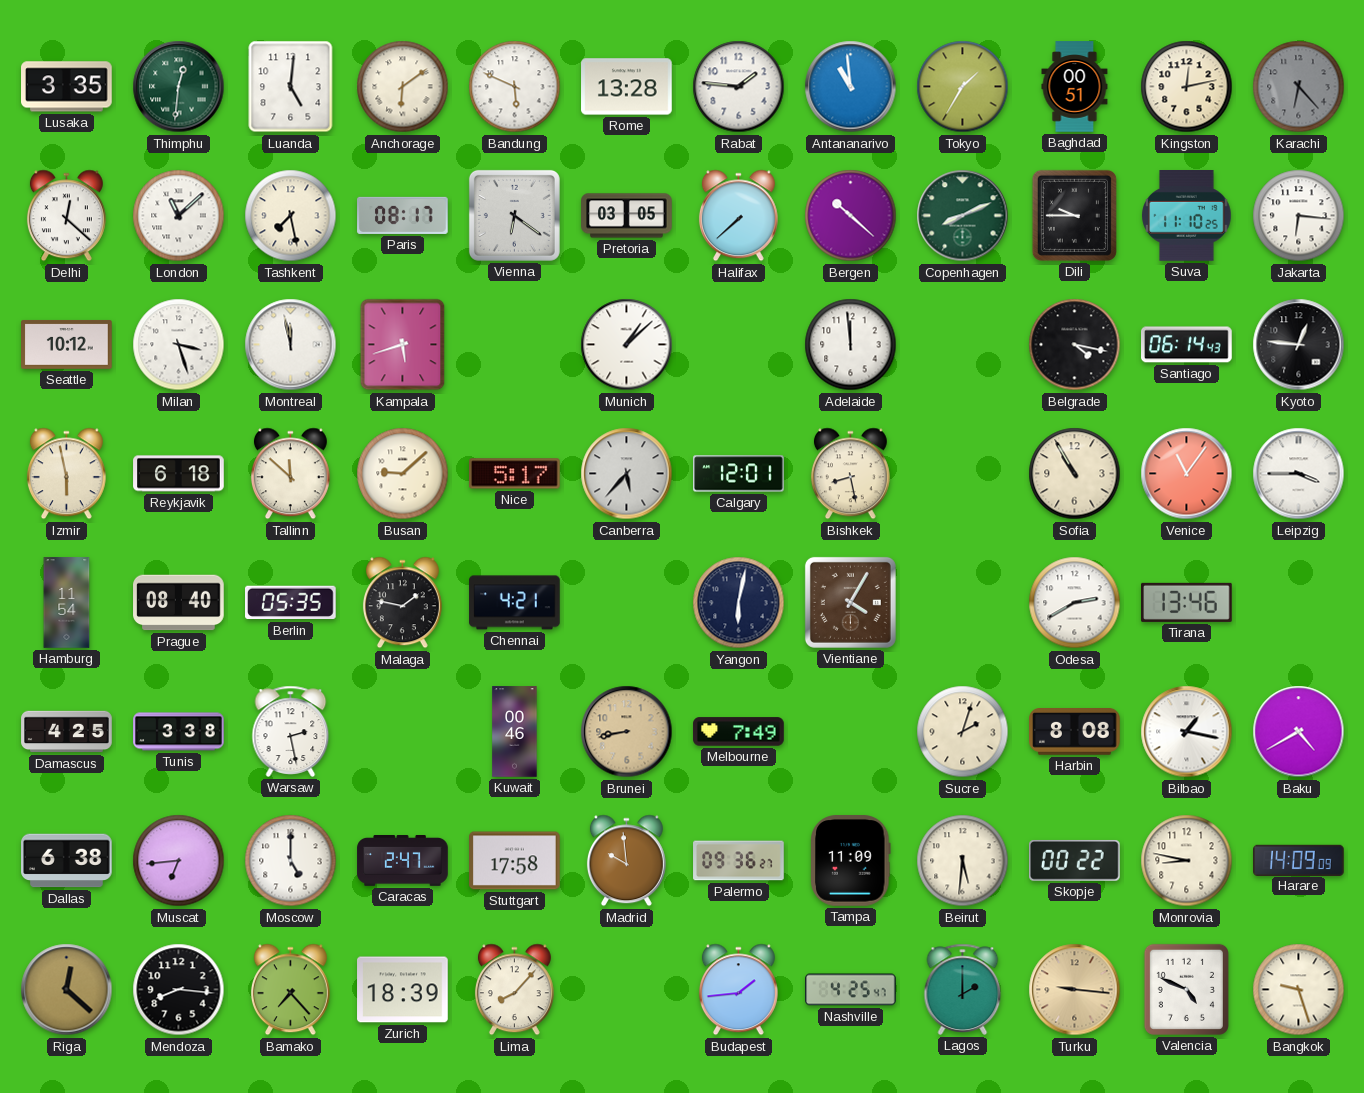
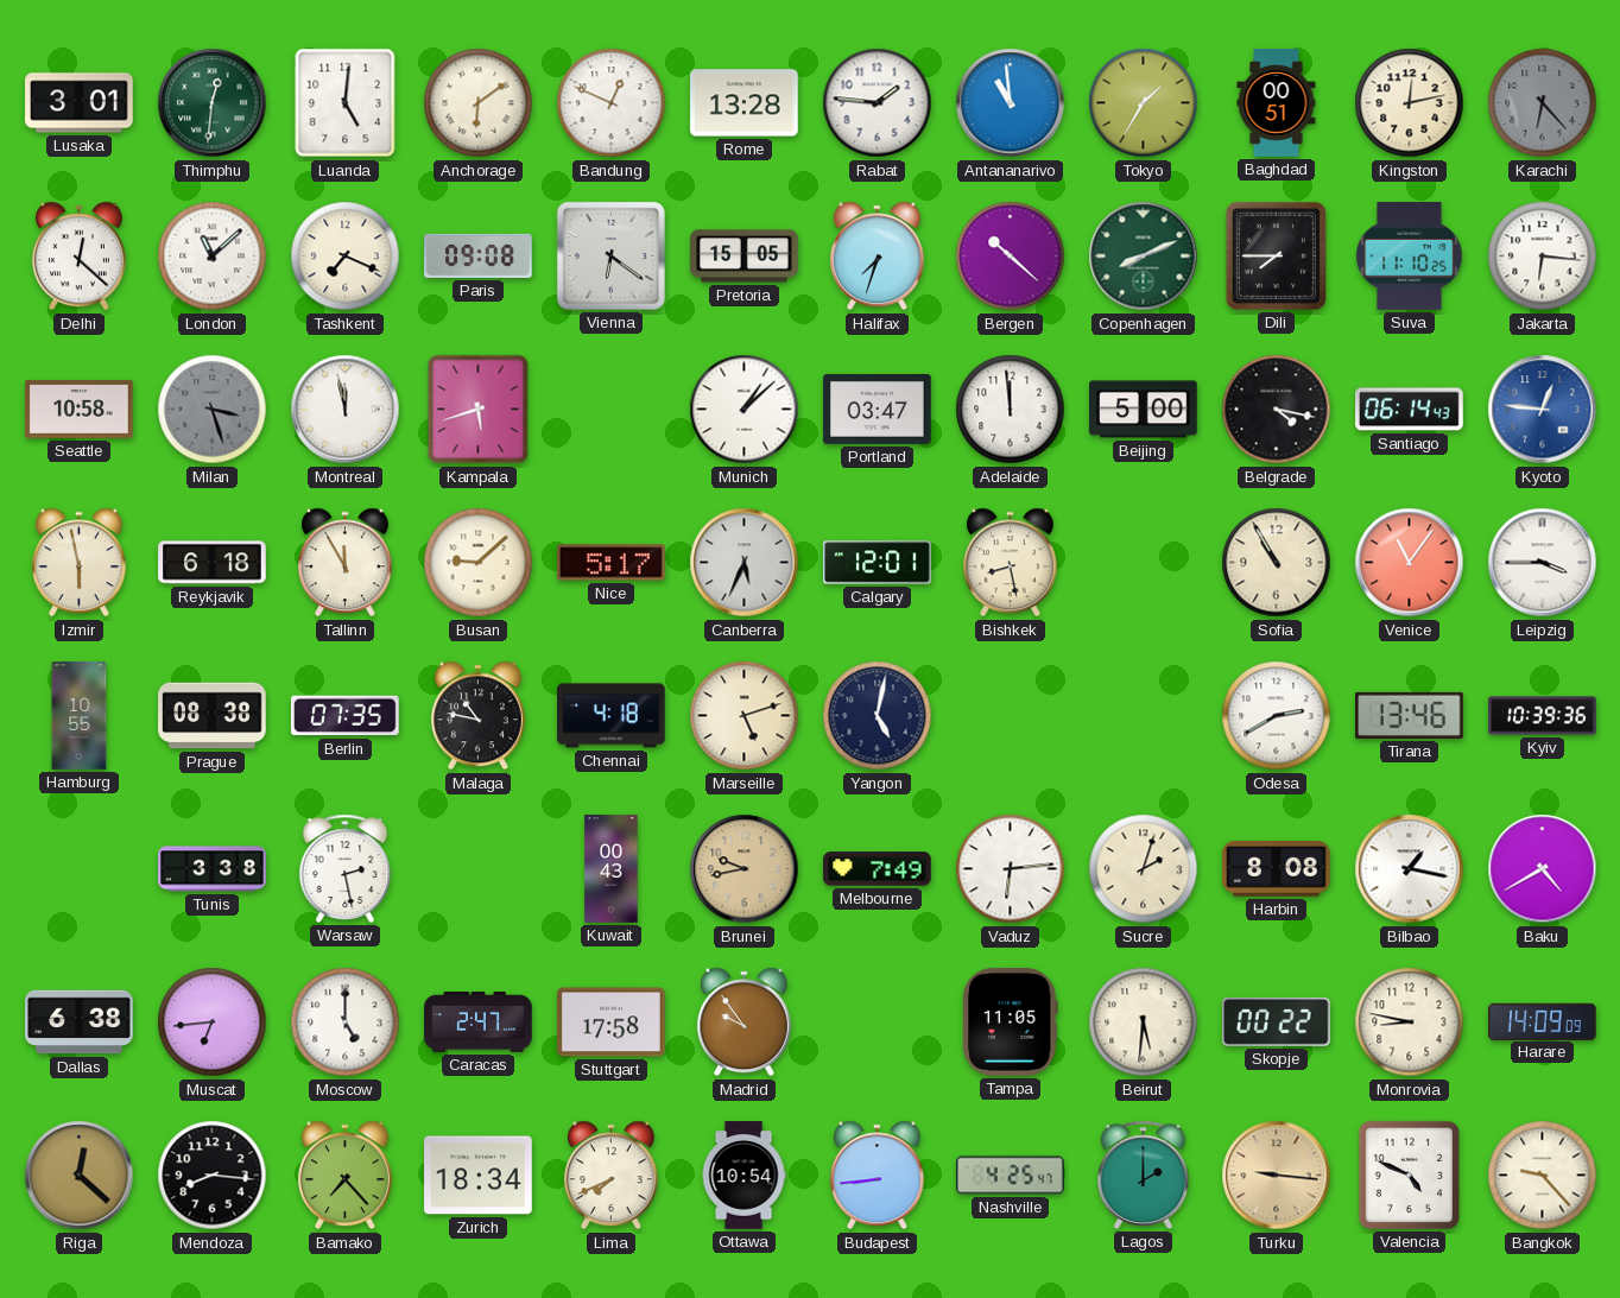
Lusaka: 3:35 -> 3:01
Bandung: 5:49 -> 12:49
Tashkent: 7:28 -> 7:19
Paris: 08:17 -> 09:08
Pretoria: 03:05 -> 15:05
Halifax: 7:38 -> 7:33
Dili: 9:45 -> 7:45
Seattle: 10:12 -> 10:58
Milan dial: white -> grey
Portland: none -> 03:47
Beijing: none -> 5:00
Kyoto dial: black -> blue
Tallinn: 11:52 -> 11:55
Canberra: 5:37 -> 5:34
Hamburg: 11:54 -> 10:55
Prague: 08:40 -> 08:38
Berlin: 05:35 -> 07:35
Malaga: 1:47 -> 10:47
Chennai: 4:21 -> 4:18
Marseille: none -> 5:12
Yangon: 6:02 -> 5:02
Vientiane: 4:05 -> none
Kyiv: none -> 10:39
Damascus: 4:25 -> none
Kuwait: 00:46 -> 00:43
Brunei: 8:43 -> 9:43
Vaduz: none -> 6:14
Madrid: 9:59 -> 9:54
Palermo: 09:36 -> none
Tampa: 11:09 -> 11:05
Zurich: 18:39 -> 18:34
Lima: 8:07 -> 7:41
Ottawa: none -> 10:54
Budapest: 1:44 -> 8:44
Bangkok: 9:27 -> 9:23
